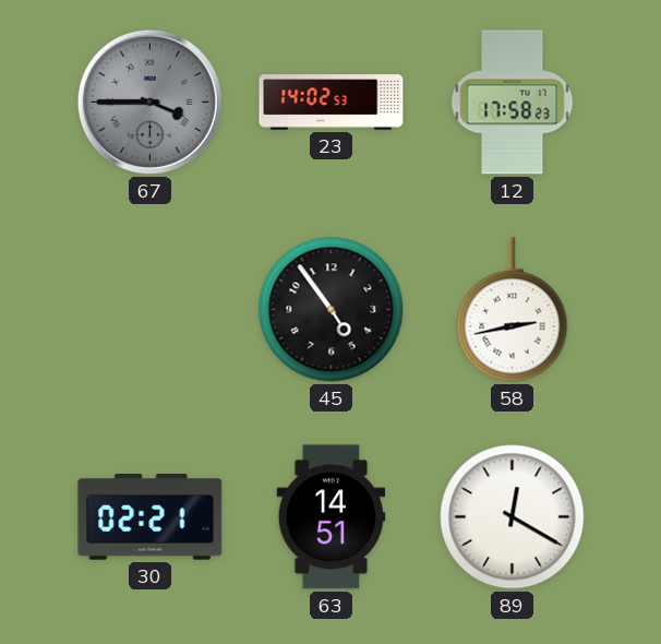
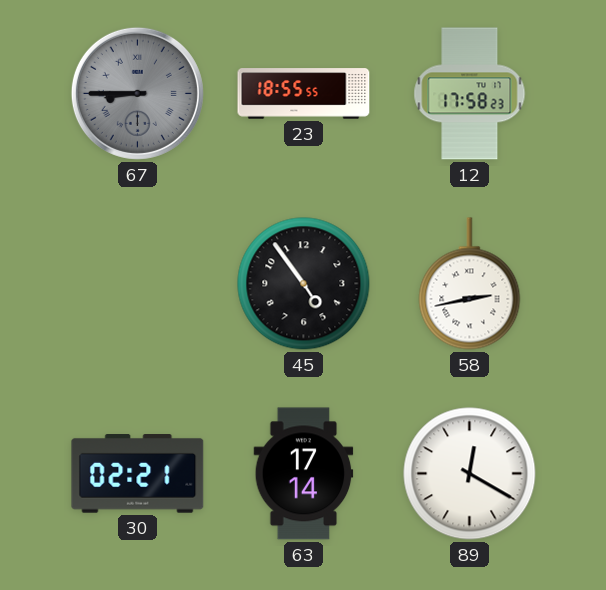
67: 3:45 -> 8:45
23: 14:02 -> 18:55
63: 14:51 -> 17:14
